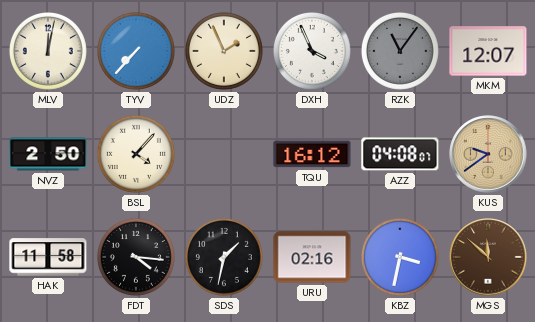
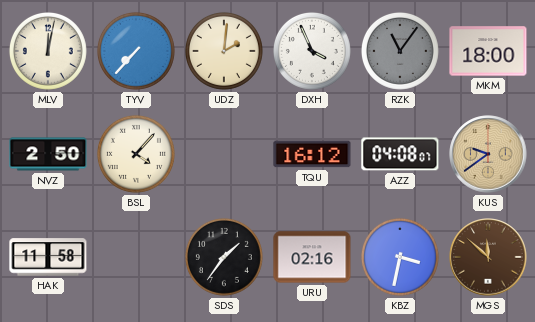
UDZ: 1:56 -> 2:01
MKM: 12:07 -> 18:00
FDT: 4:16 -> none
SDS: 1:32 -> 1:36
